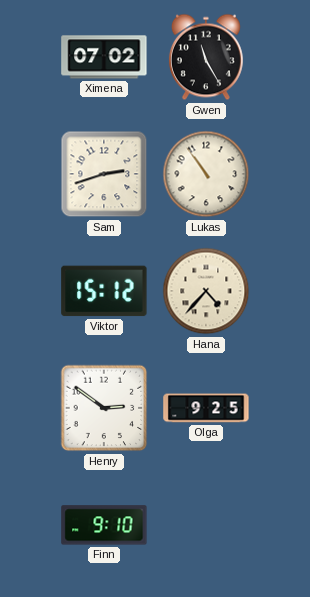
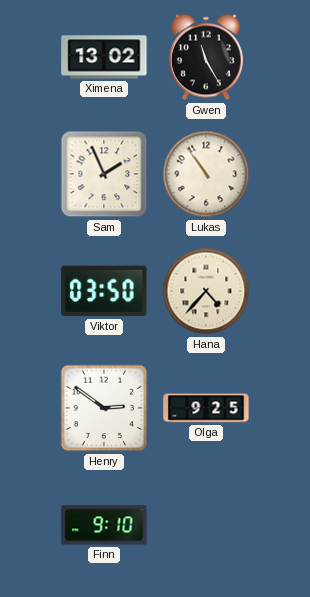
Ximena: 07:02 -> 13:02
Sam: 2:42 -> 1:56
Viktor: 15:12 -> 03:50
